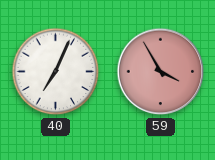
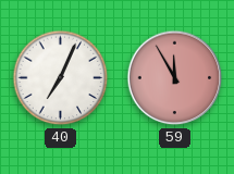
59: 3:55 -> 11:55
